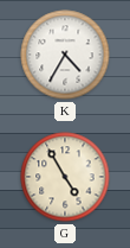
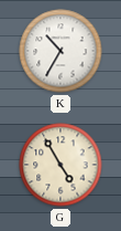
K: 4:35 -> 10:35
